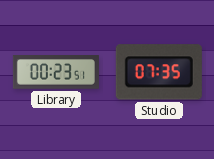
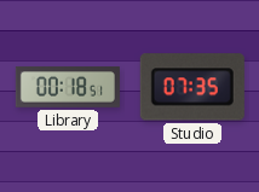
Library: 00:23 -> 00:18
